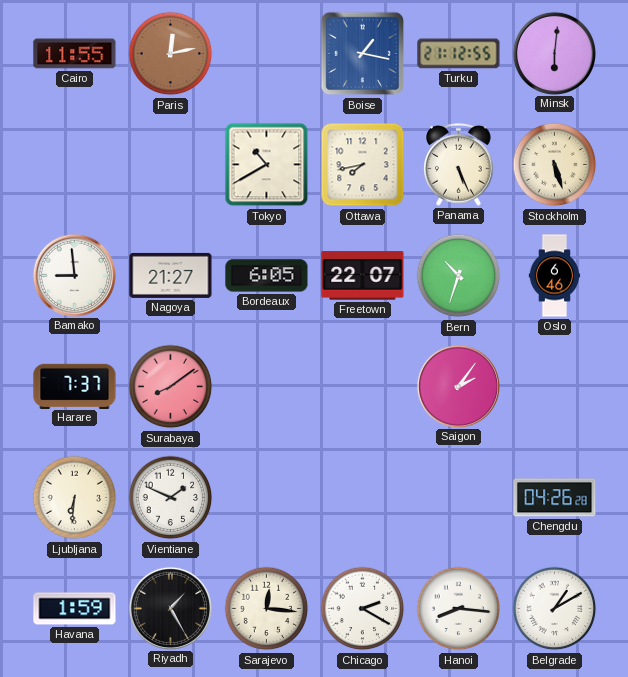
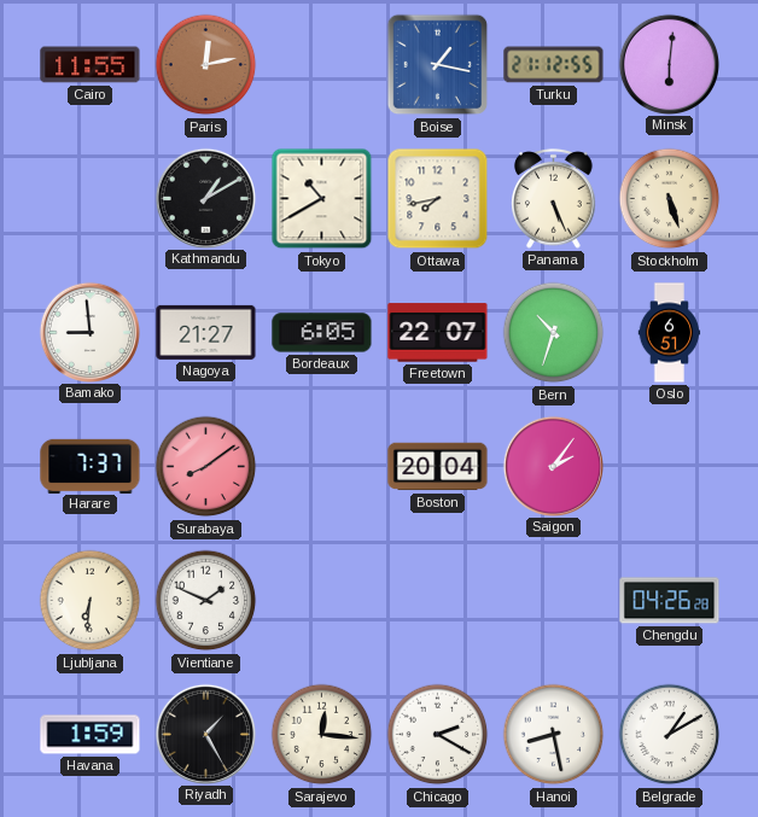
Kathmandu: none -> 1:10
Oslo: 6:46 -> 6:51
Boston: none -> 20:04
Hanoi: 8:16 -> 8:28
